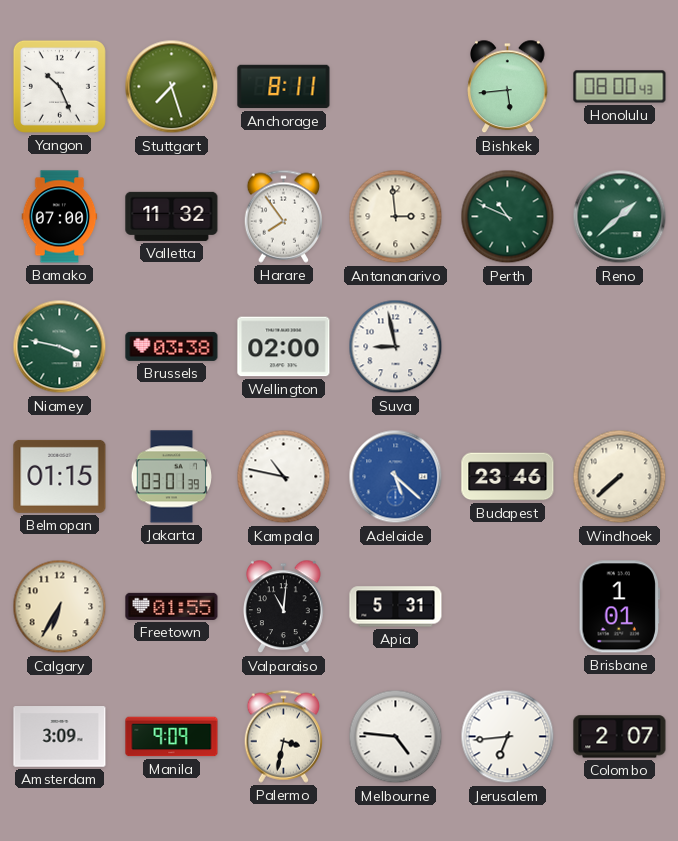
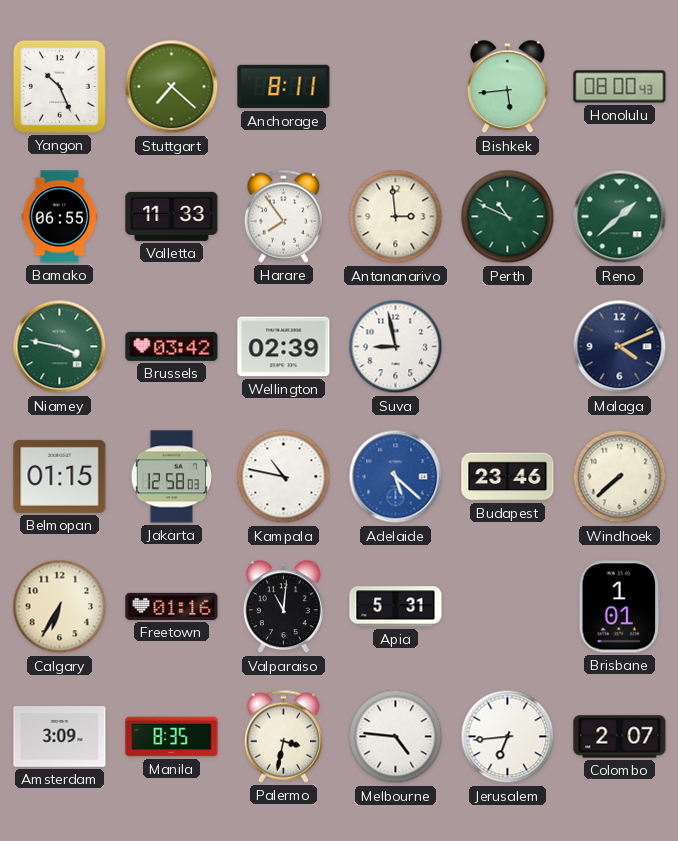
Stuttgart: 7:27 -> 7:22
Bamako: 07:00 -> 06:55
Valletta: 11:32 -> 11:33
Brussels: 03:38 -> 03:42
Wellington: 02:00 -> 02:39
Malaga: none -> 4:11
Jakarta: 03:01 -> 12:58
Freetown: 01:55 -> 01:16
Manila: 9:09 -> 8:35
